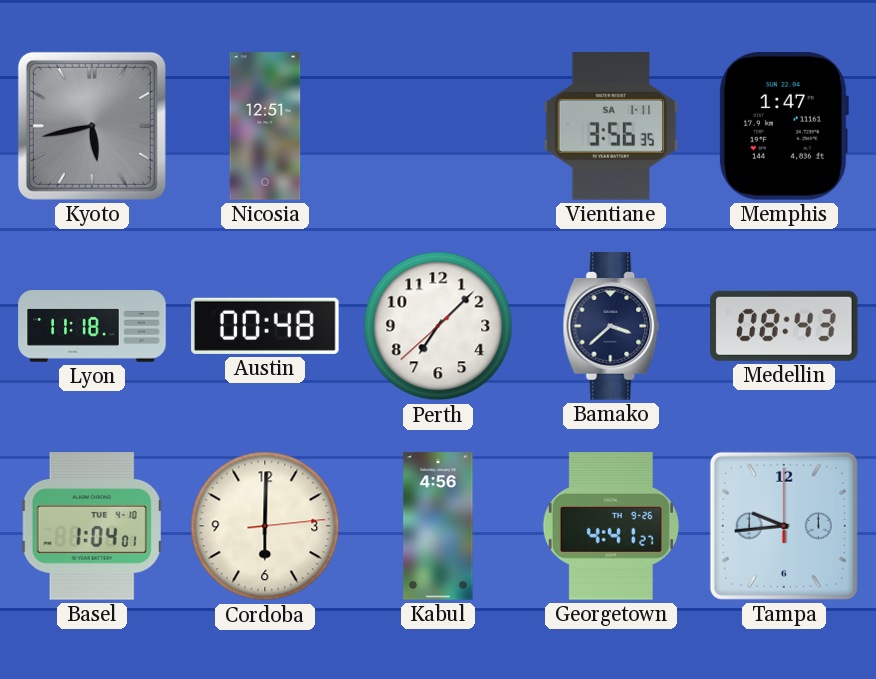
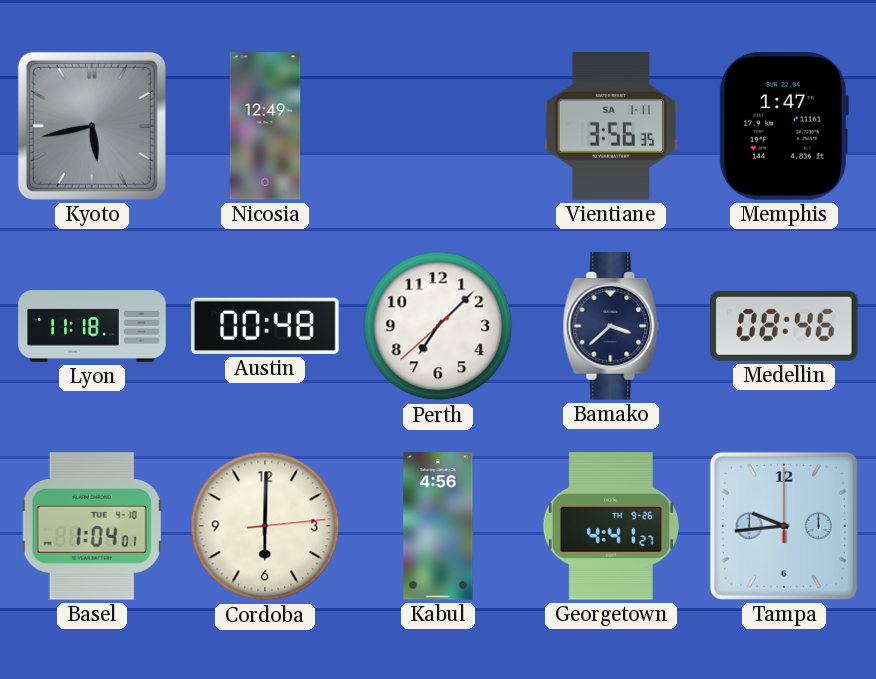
Nicosia: 12:51 -> 12:49
Medellin: 08:43 -> 08:46
